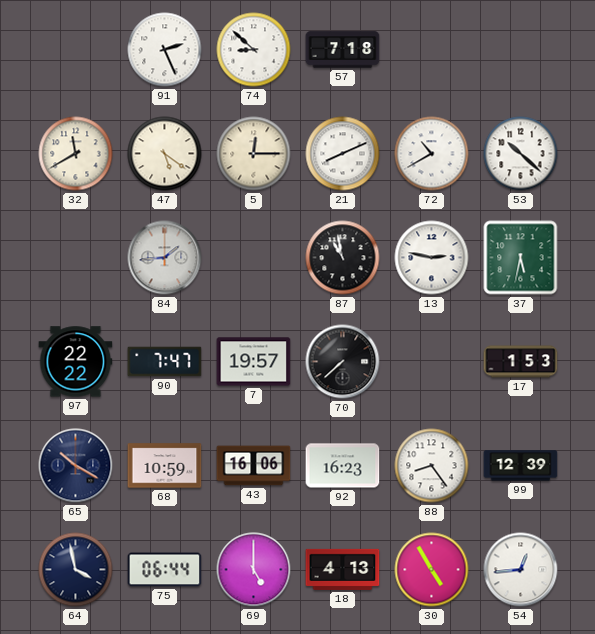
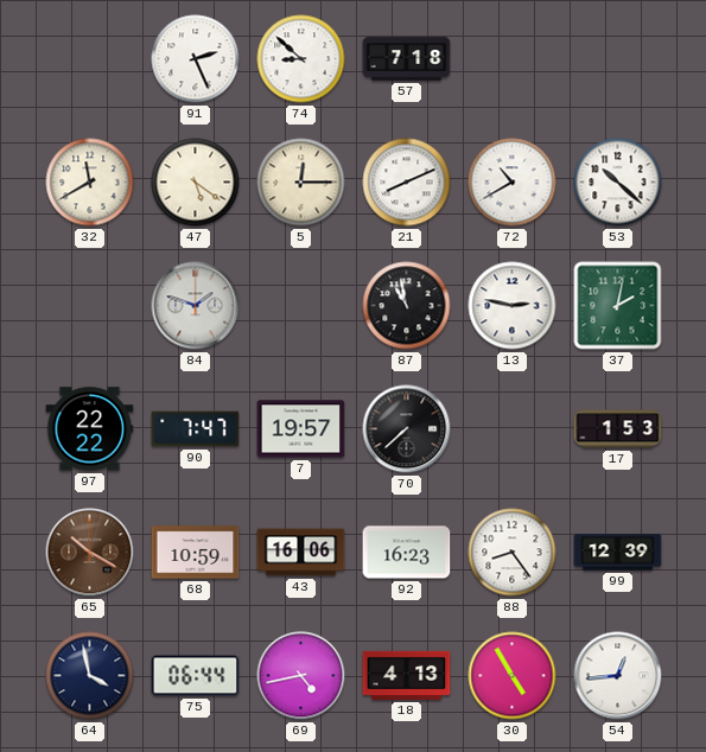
84: 1:44 -> 1:48
37: 5:32 -> 2:02
65 dial: navy -> brown
69: 5:00 -> 4:43
